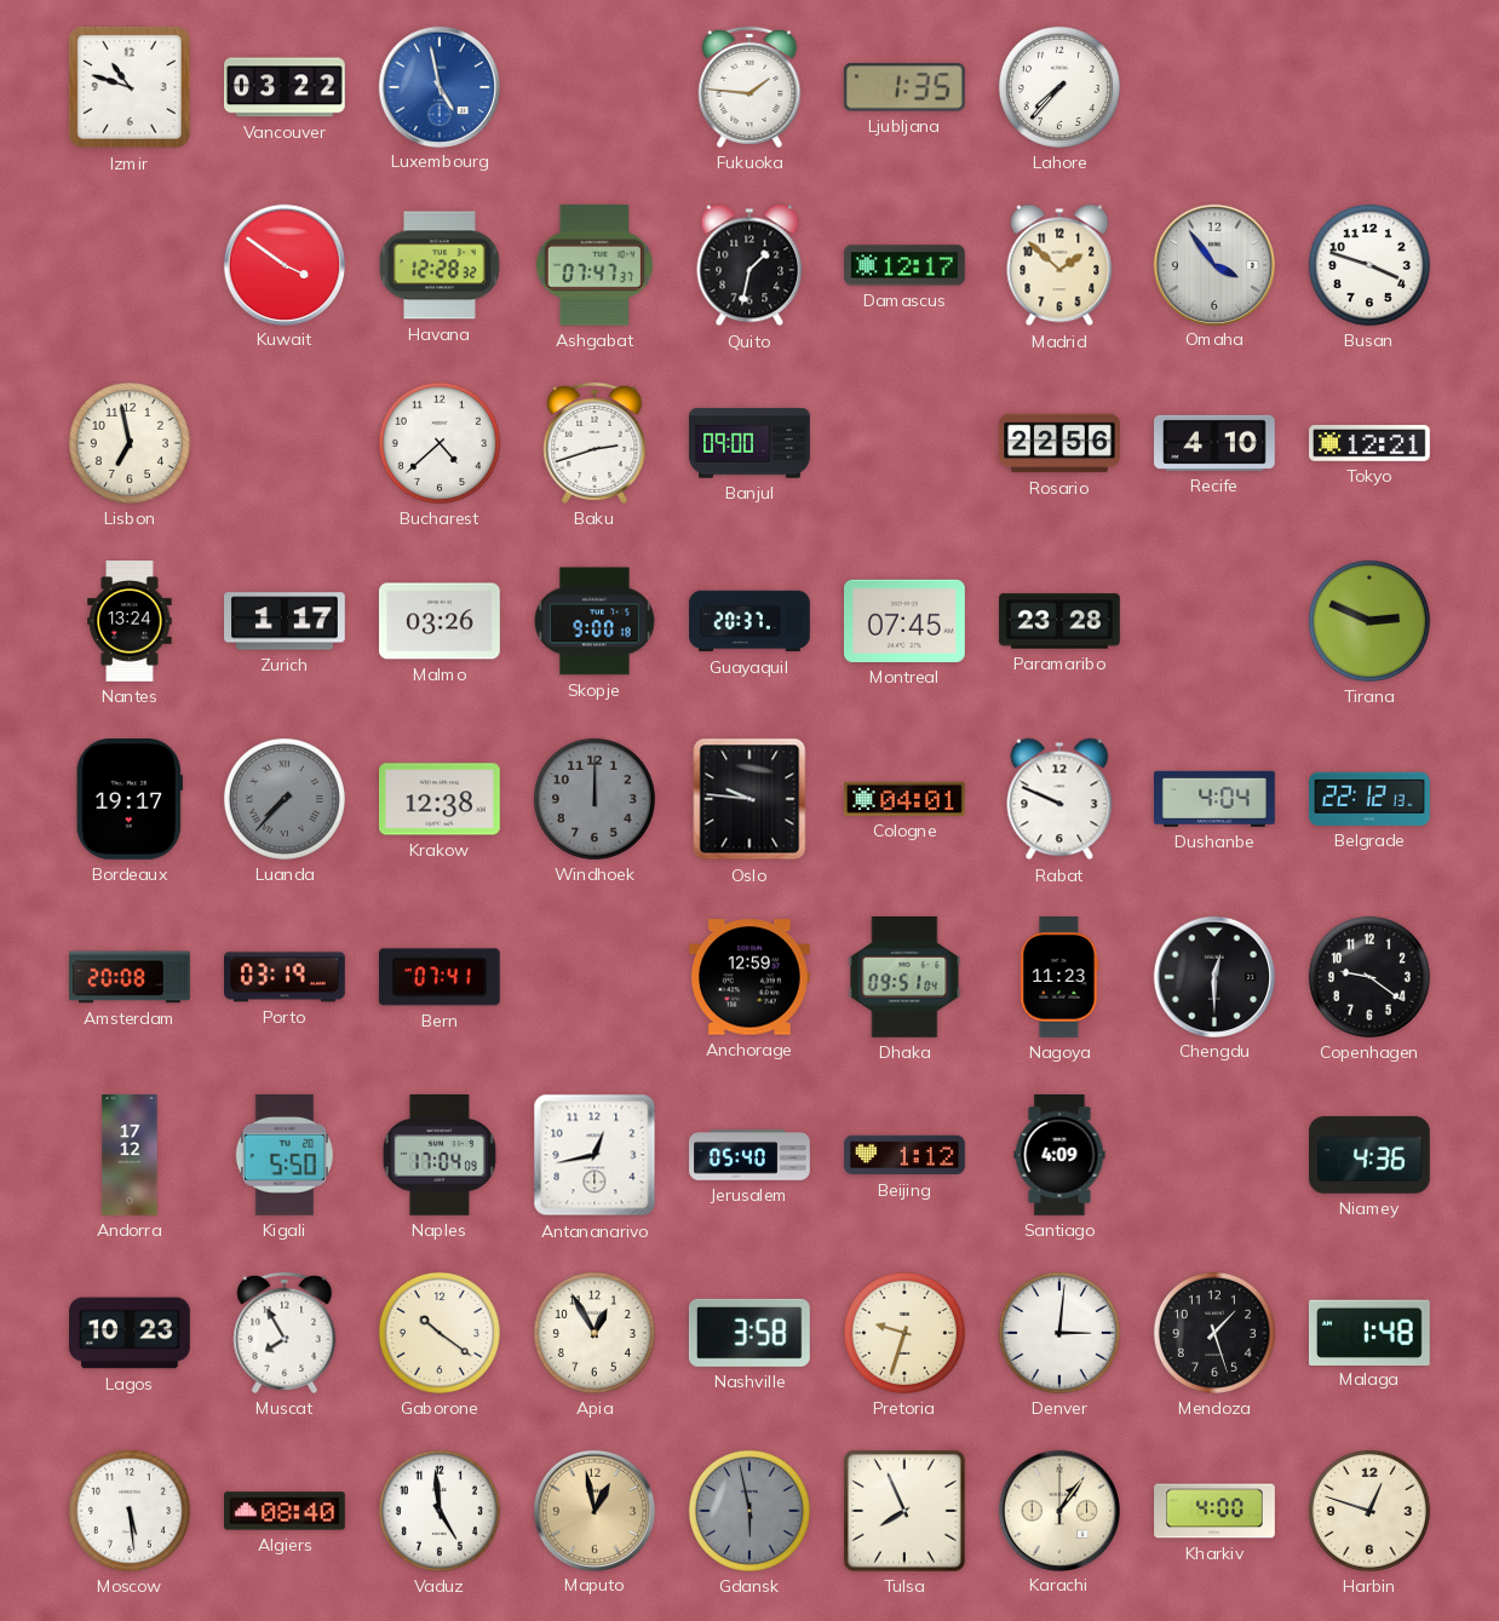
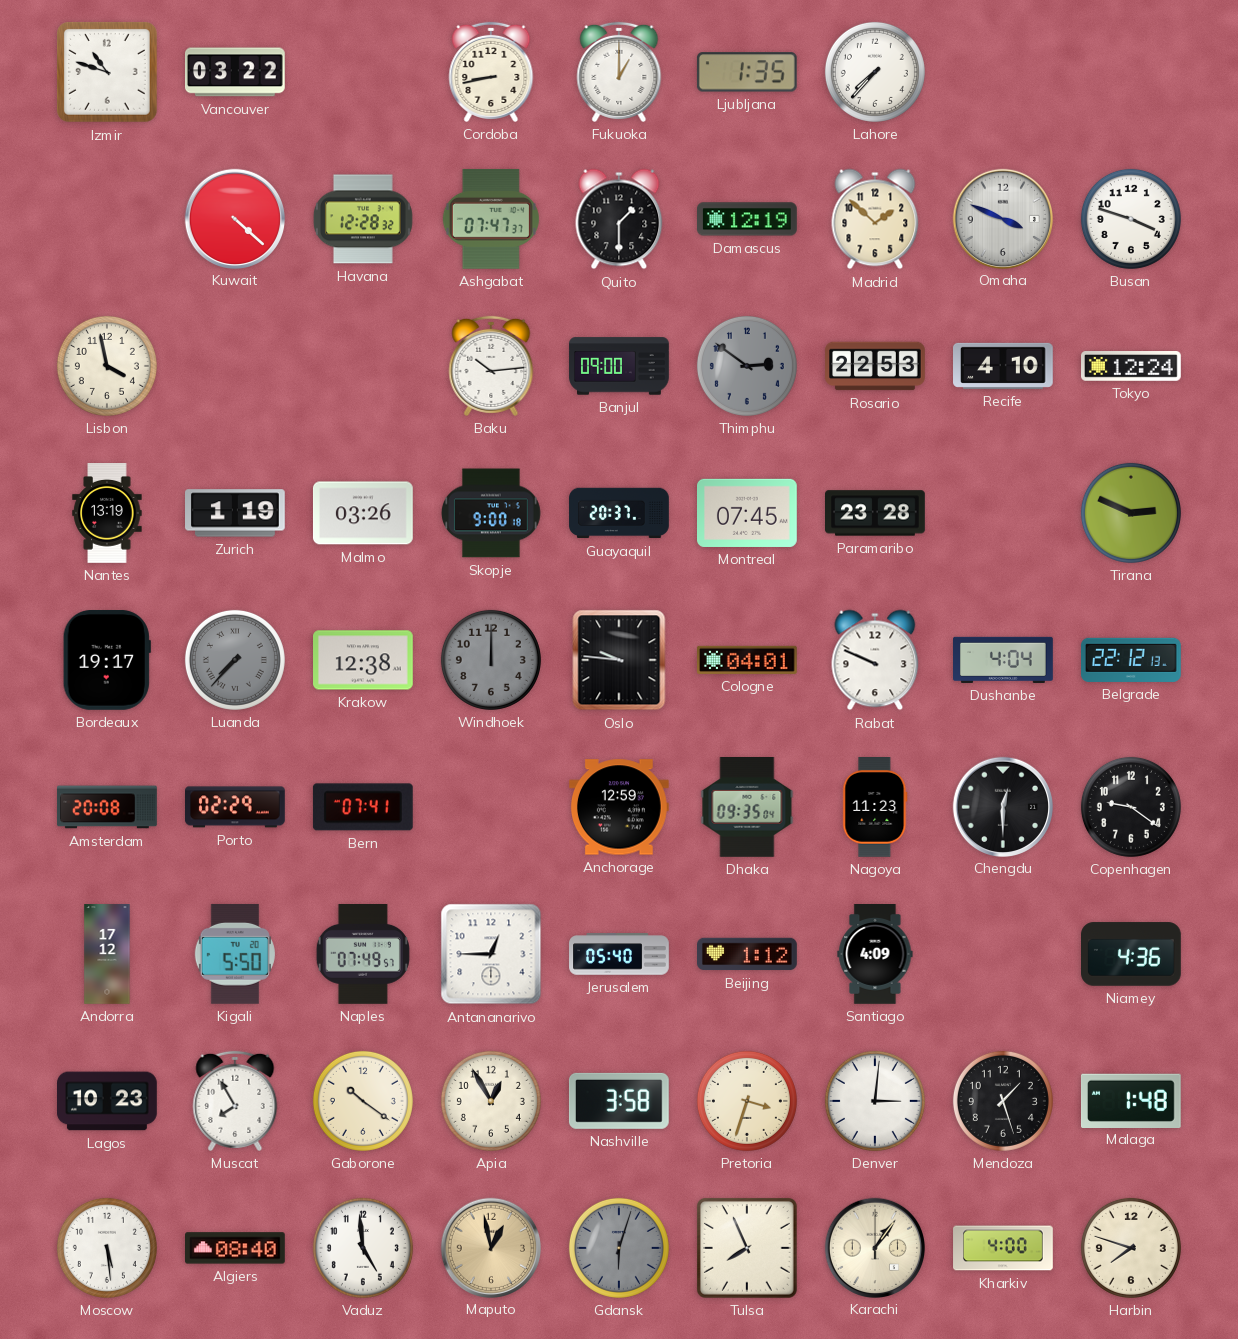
Luxembourg: 4:58 -> none
Cordoba: none -> 8:43
Fukuoka: 1:46 -> 1:00
Kuwait: 3:51 -> 4:22
Quito: 1:32 -> 1:30
Damascus: 12:17 -> 12:19
Omaha: 3:54 -> 3:49
Lisbon: 6:58 -> 3:58
Bucharest: 4:38 -> none
Baku: 2:42 -> 10:14
Thimphu: none -> 2:51
Rosario: 22:56 -> 22:53
Tokyo: 12:21 -> 12:24
Nantes: 13:24 -> 13:19
Zurich: 1:17 -> 1:19
Porto: 03:19 -> 02:29
Dhaka: 09:51 -> 09:35
Naples: 17:04 -> 07:49
Antananarivo: 12:43 -> 12:45
Pretoria: 9:33 -> 3:33
Gdansk: 5:58 -> 6:03
Harbin: 12:48 -> 7:48
